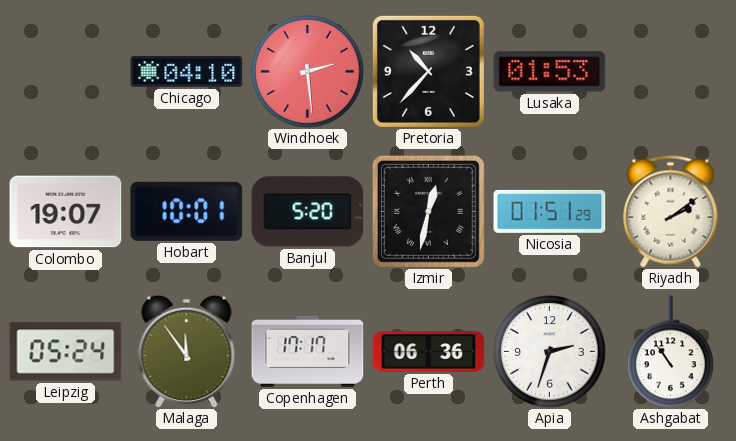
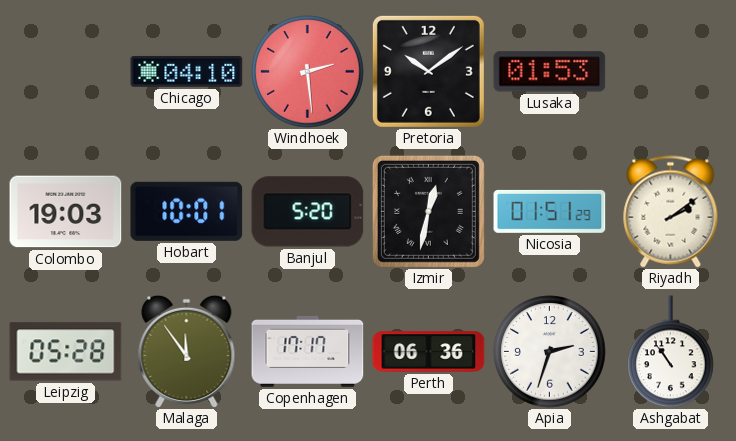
Pretoria: 10:37 -> 10:09
Colombo: 19:07 -> 19:03
Leipzig: 05:24 -> 05:28
